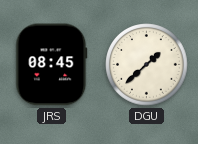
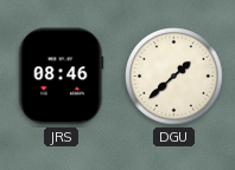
JRS: 08:45 -> 08:46
